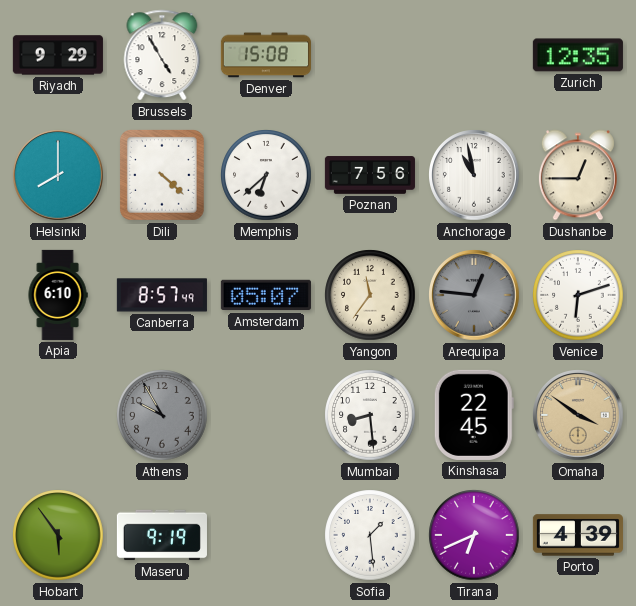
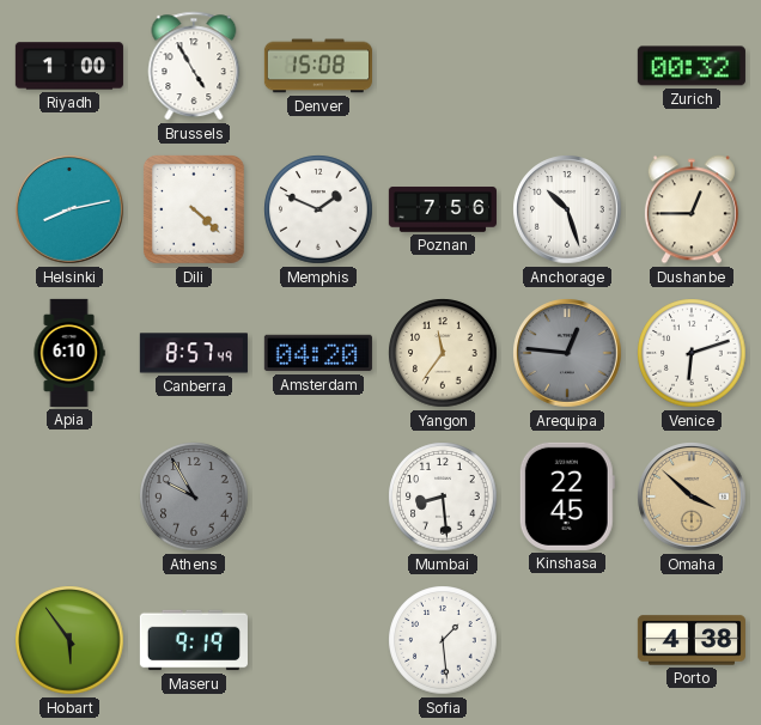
Riyadh: 9:29 -> 1:00
Zurich: 12:35 -> 00:32
Helsinki: 8:00 -> 8:13
Memphis: 6:38 -> 1:49
Anchorage: 10:58 -> 10:27
Amsterdam: 05:07 -> 04:20
Omaha: 3:51 -> 3:52
Tirana: 6:41 -> none
Porto: 4:39 -> 4:38
